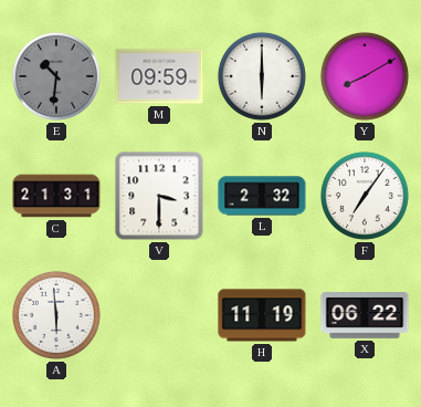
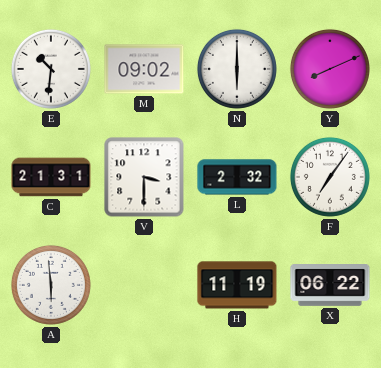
E dial: grey -> white
M: 09:59 -> 09:02
Y: 8:10 -> 8:11
